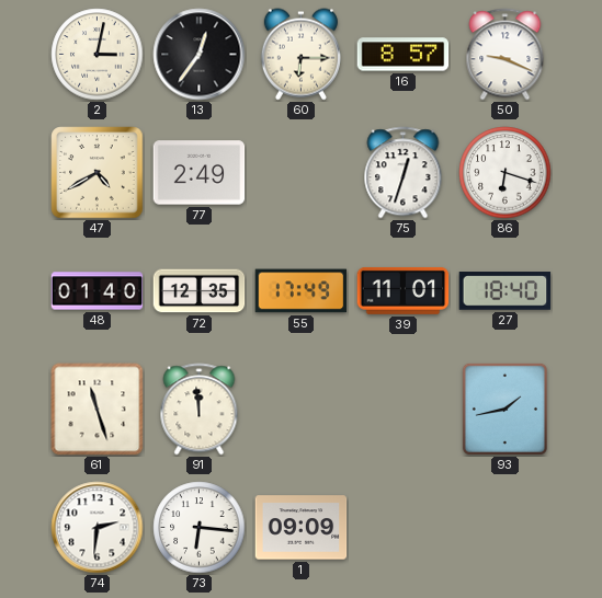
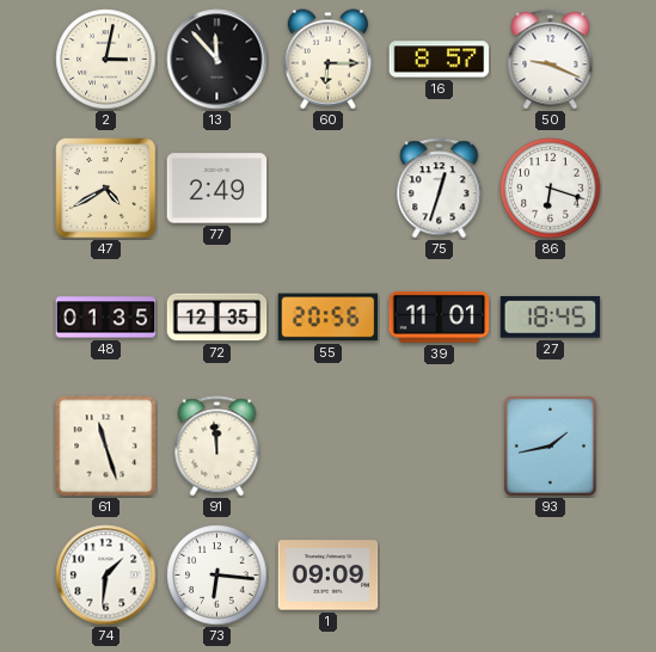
13: 12:36 -> 11:53
48: 01:40 -> 01:35
55: 17:49 -> 20:56
27: 18:40 -> 18:45
74: 2:31 -> 1:31
